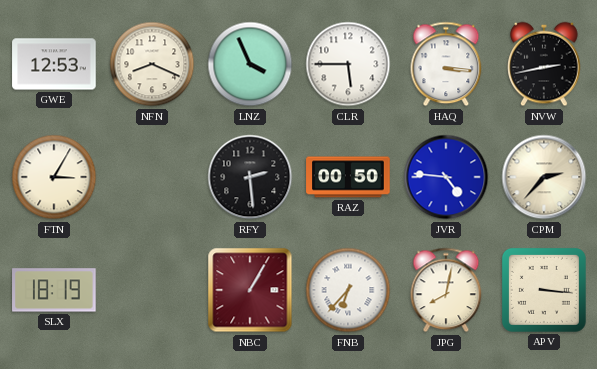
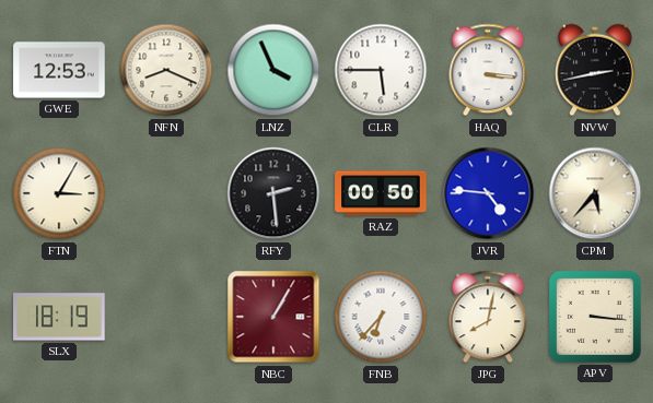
CPM: 2:37 -> 5:37
